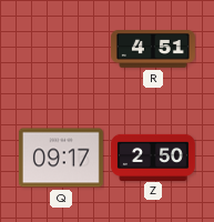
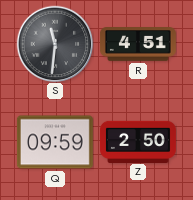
S: none -> 11:31
Q: 09:17 -> 09:59
